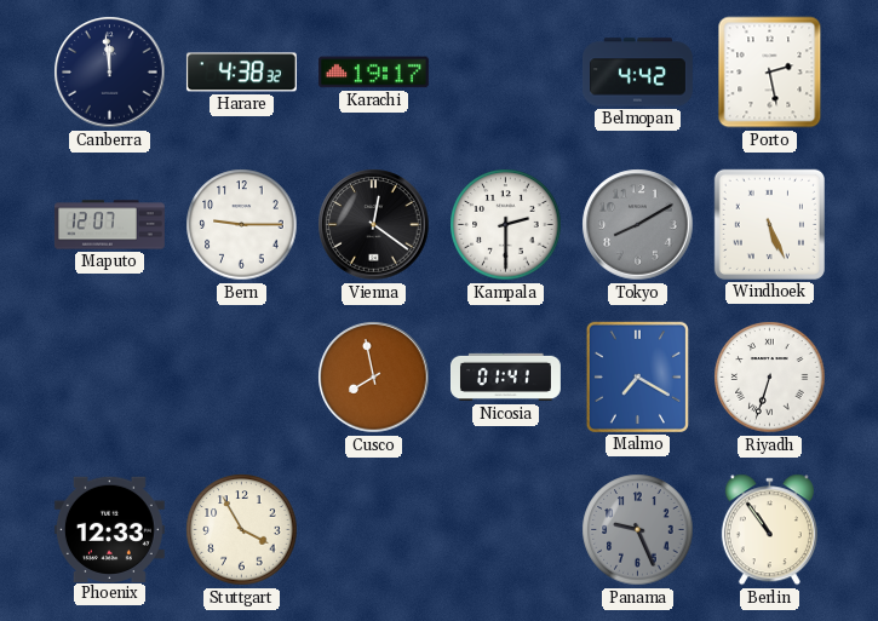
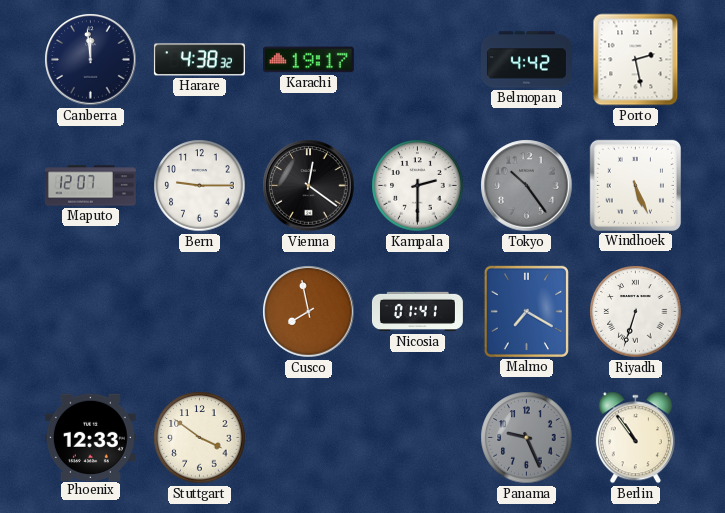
Tokyo: 8:10 -> 10:24
Stuttgart: 3:55 -> 3:51
